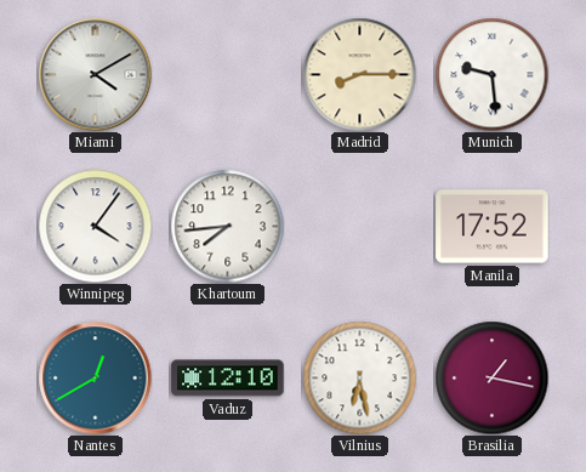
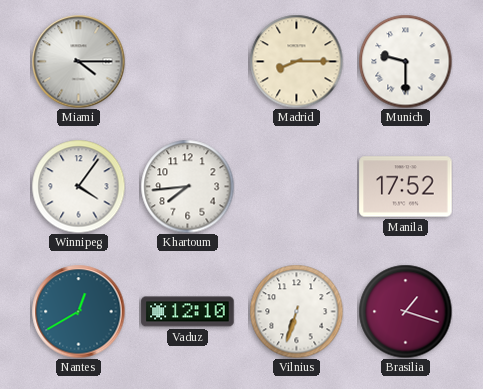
Miami: 4:10 -> 4:15
Munich: 9:29 -> 9:30
Vilnius: 6:28 -> 6:33
Brasilia: 1:17 -> 1:18
